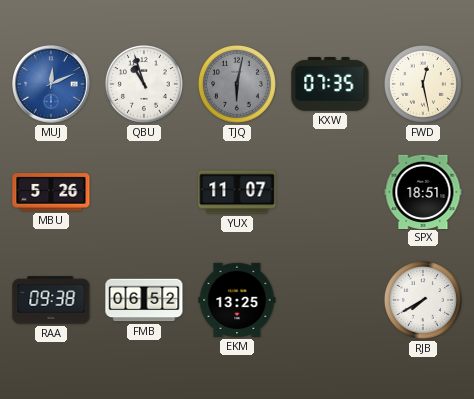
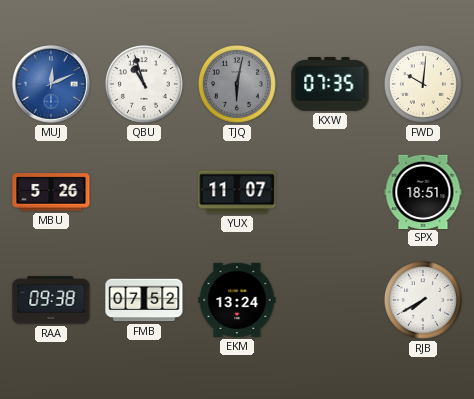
FWD: 12:28 -> 10:01
FMB: 06:52 -> 07:52
EKM: 13:25 -> 13:24
